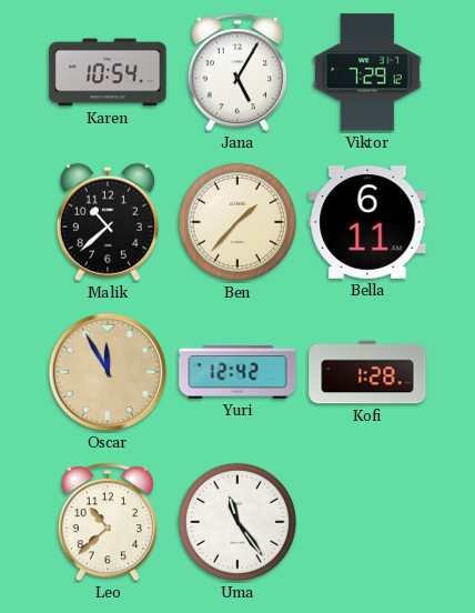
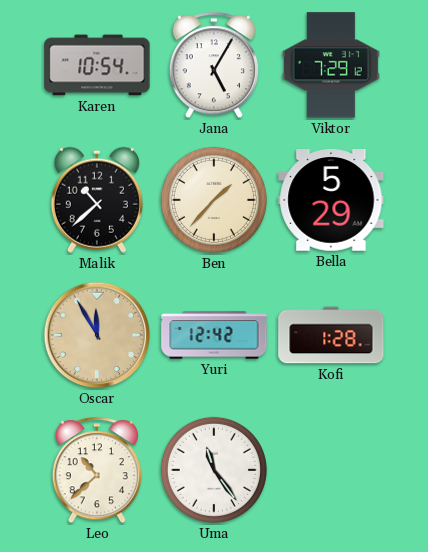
Bella: 6:11 -> 5:29
